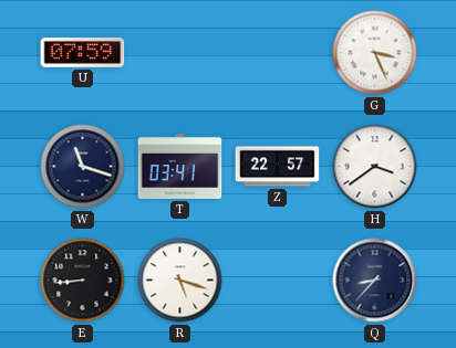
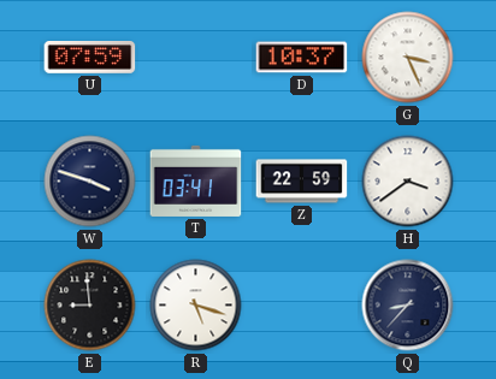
D: none -> 10:37
W: 11:18 -> 3:48
Z: 22:57 -> 22:59
E: 8:44 -> 8:59
